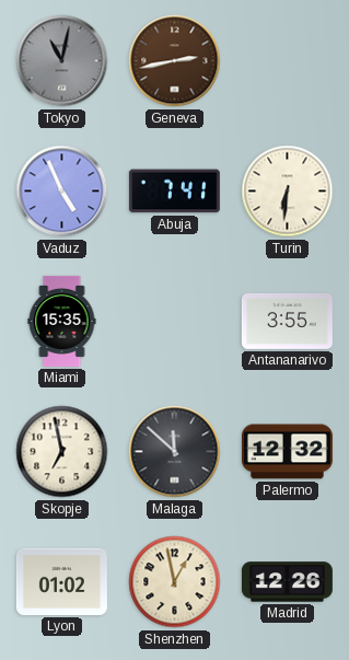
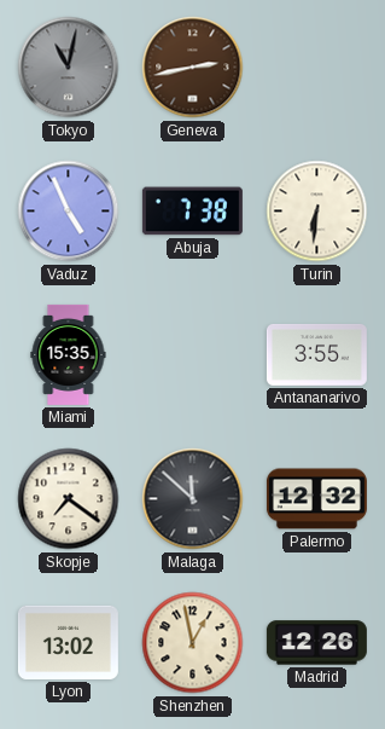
Abuja: 7:41 -> 7:38
Skopje: 6:58 -> 7:21
Lyon: 01:02 -> 13:02
